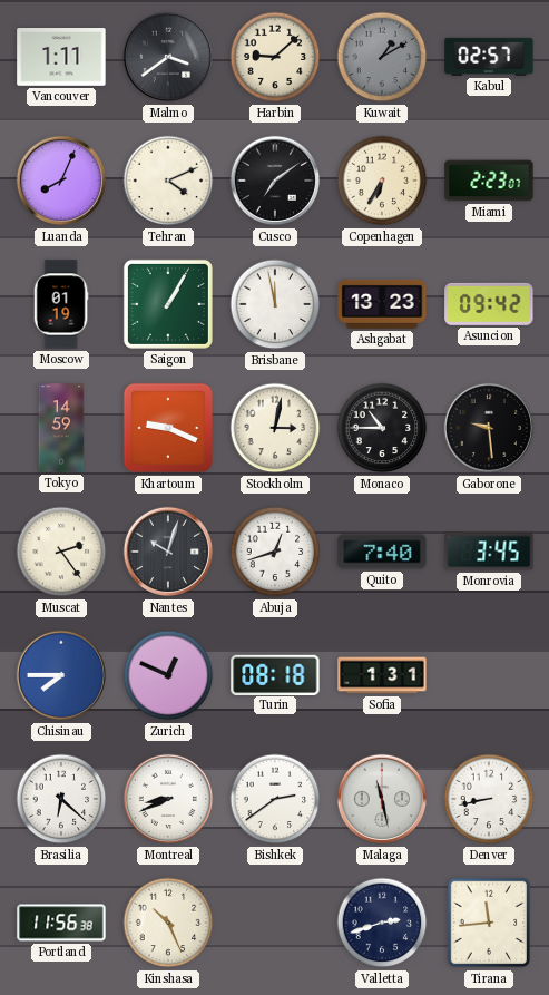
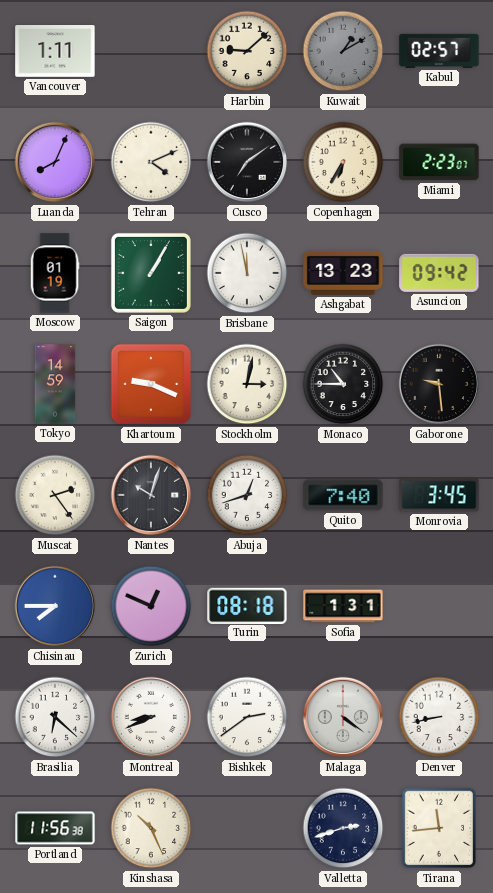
Malmo: 3:39 -> none
Malaga: 11:28 -> 4:21
